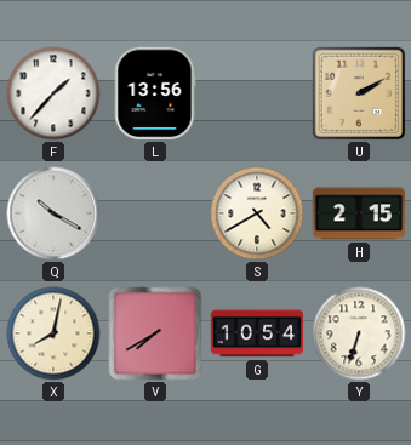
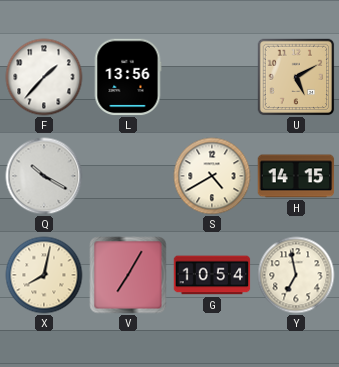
U: 2:10 -> 5:10
H: 2:15 -> 14:15
V: 7:40 -> 7:05
Y: 6:33 -> 6:58
